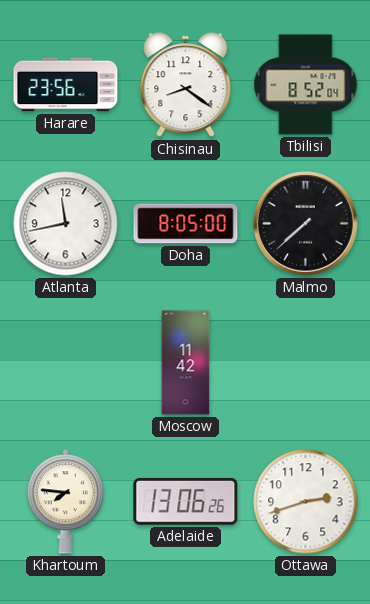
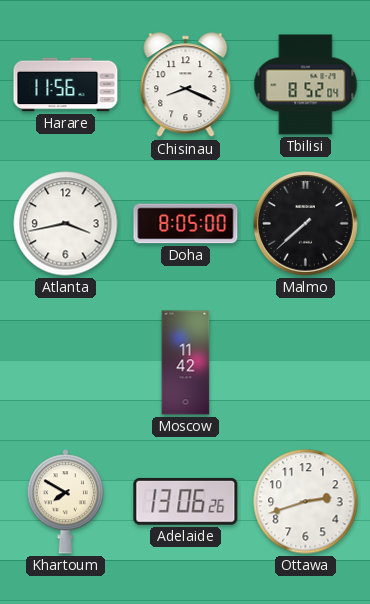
Harare: 23:56 -> 11:56
Chisinau: 8:21 -> 8:19
Atlanta: 11:43 -> 3:43
Khartoum: 7:46 -> 7:50
